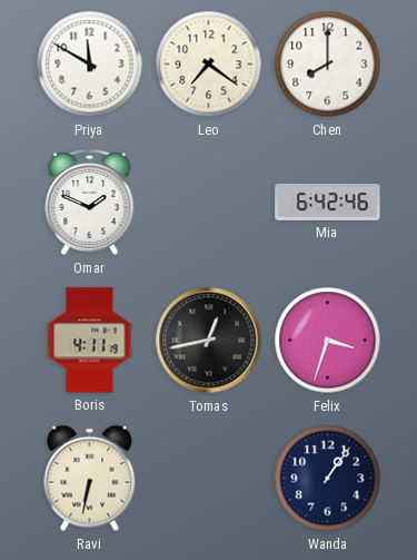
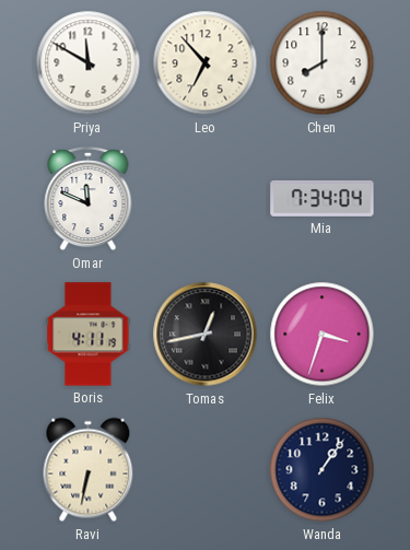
Leo: 7:21 -> 6:53
Omar: 1:49 -> 11:49
Mia: 6:42 -> 7:34
